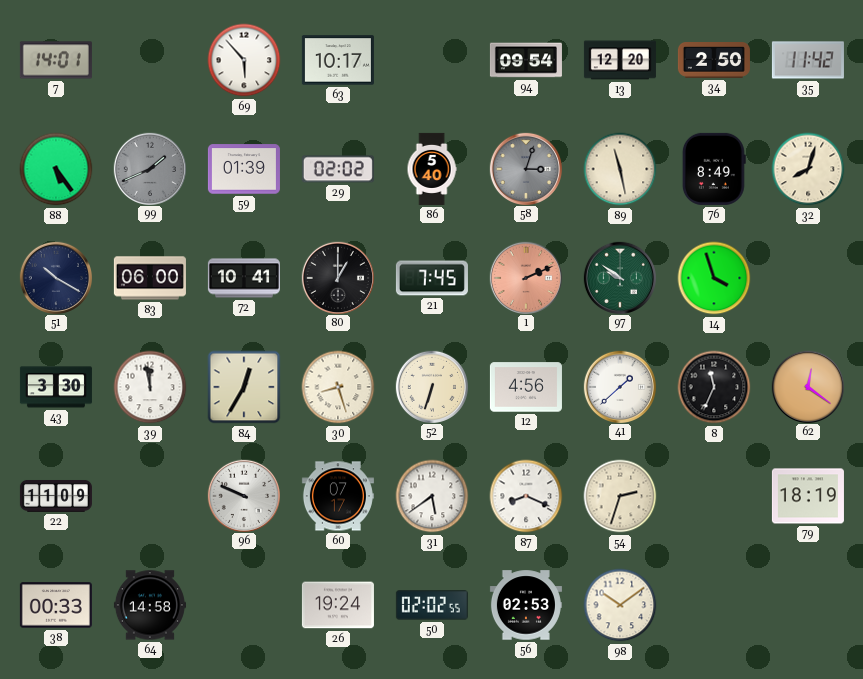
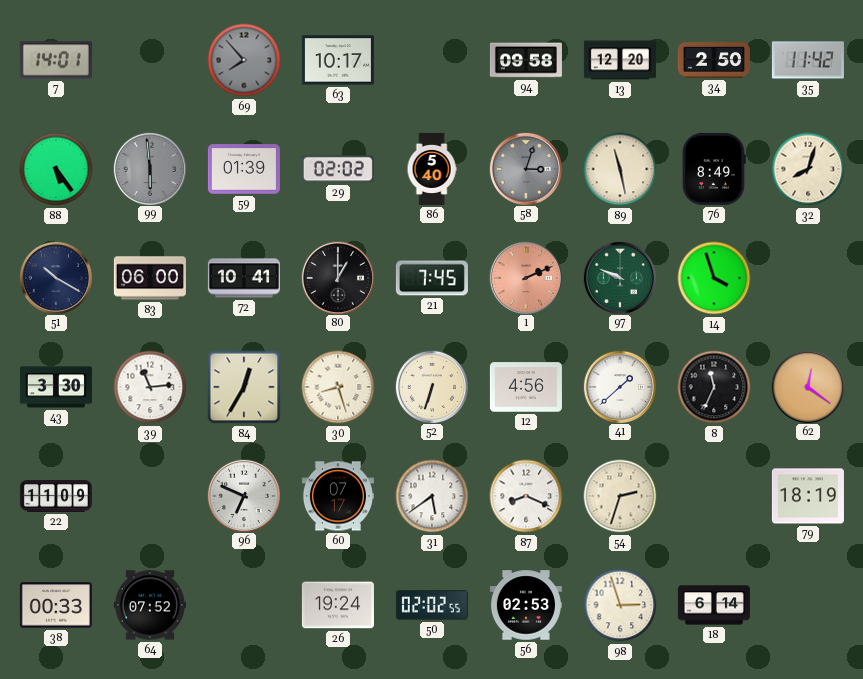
69: 5:53 -> 7:53
69 dial: white -> grey
94: 09:54 -> 09:58
99: 1:41 -> 5:59
97: 9:51 -> 9:49
39: 11:58 -> 11:14
96: 9:49 -> 6:49
64: 14:58 -> 07:52
98: 10:09 -> 2:57
18: none -> 6:14
